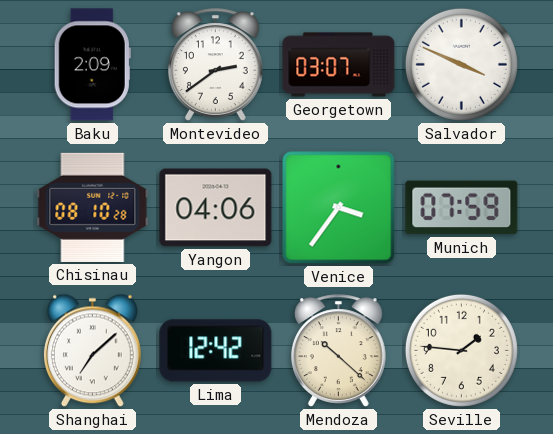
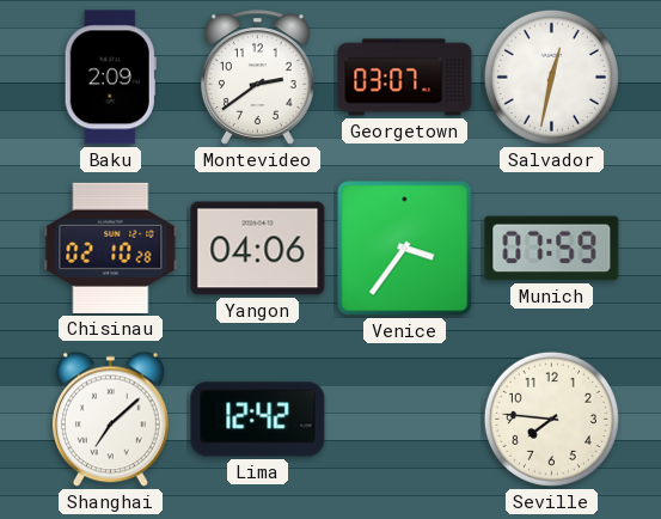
Salvador: 3:49 -> 12:32
Chisinau: 08:10 -> 02:10
Mendoza: 10:22 -> none
Seville: 1:46 -> 7:46
